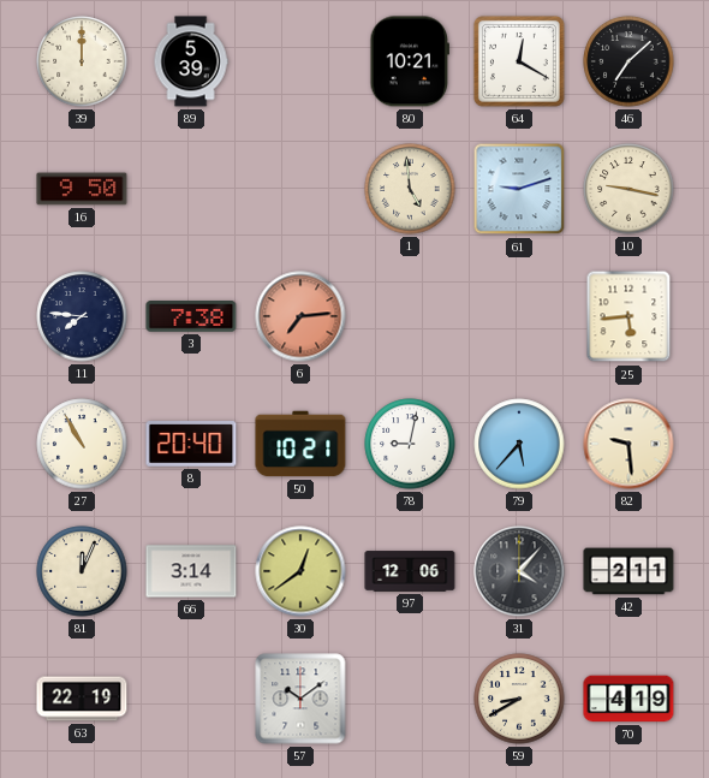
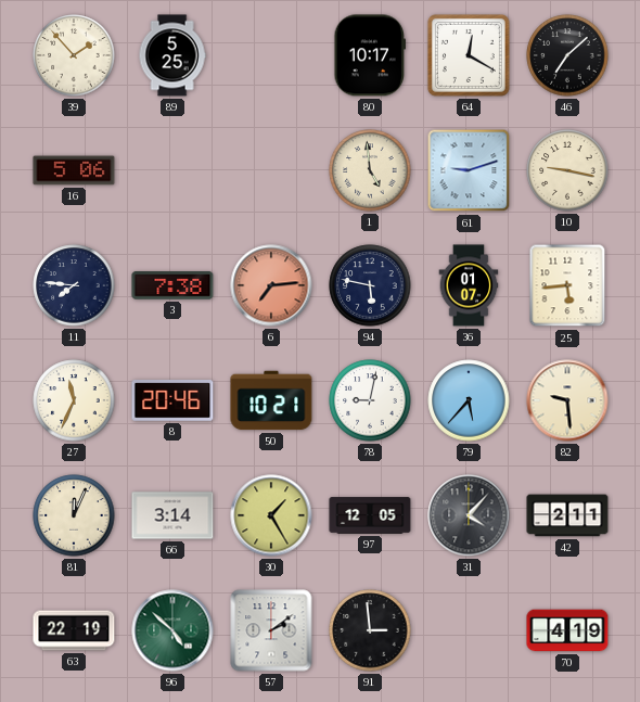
39: 12:00 -> 1:53
89: 5:39 -> 5:25
80: 10:21 -> 10:17
16: 9:50 -> 5:06
94: none -> 5:47
36: none -> 01:07
27: 10:55 -> 11:34
8: 20:40 -> 20:46
30: 12:39 -> 1:25
97: 12:06 -> 12:05
96: none -> 4:52
57: 10:09 -> 2:09
91: none -> 2:59
59: 8:40 -> none
